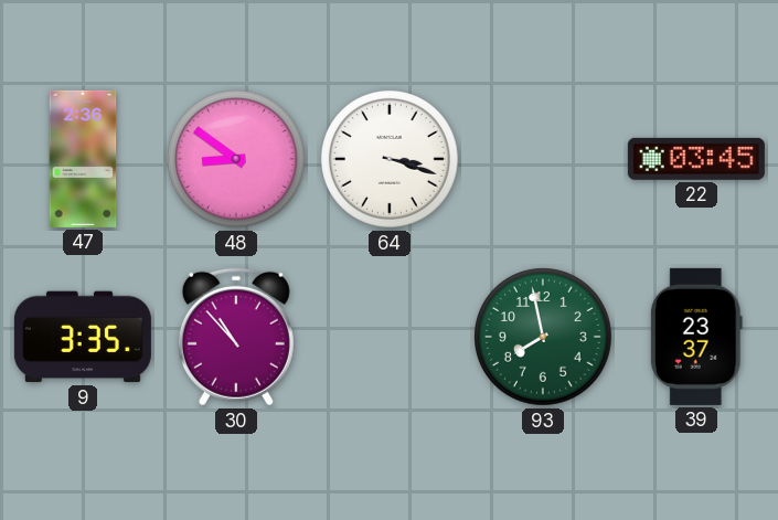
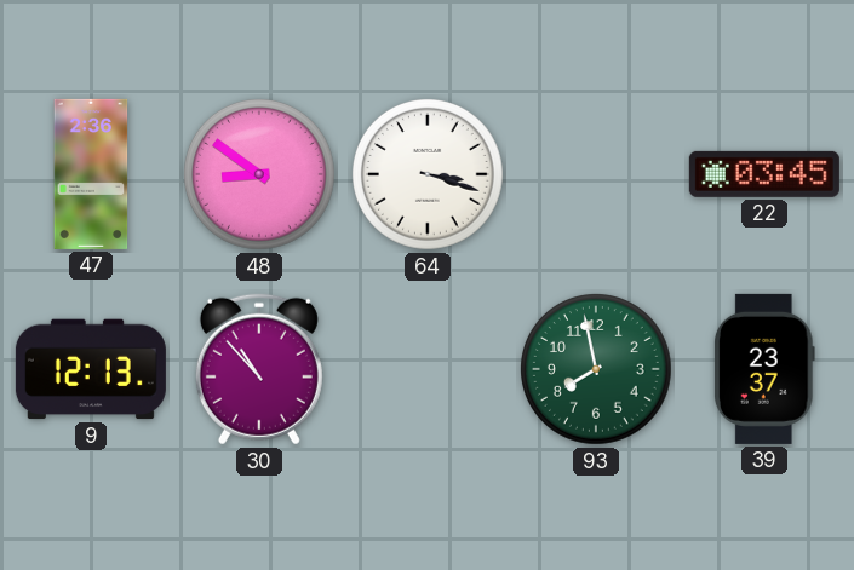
9: 3:35 -> 12:13
